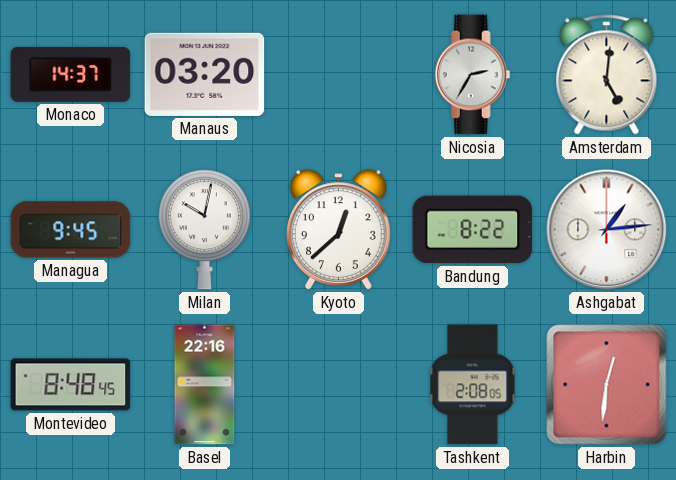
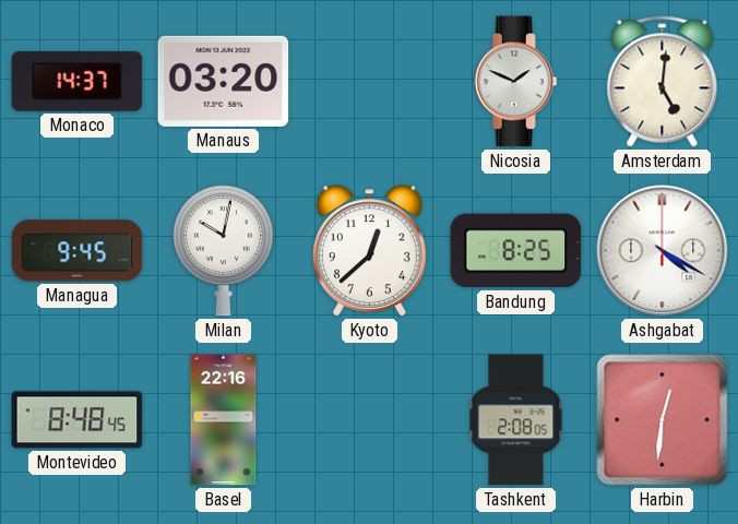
Nicosia: 2:35 -> 1:49
Bandung: 8:22 -> 8:25
Ashgabat: 1:14 -> 4:20
